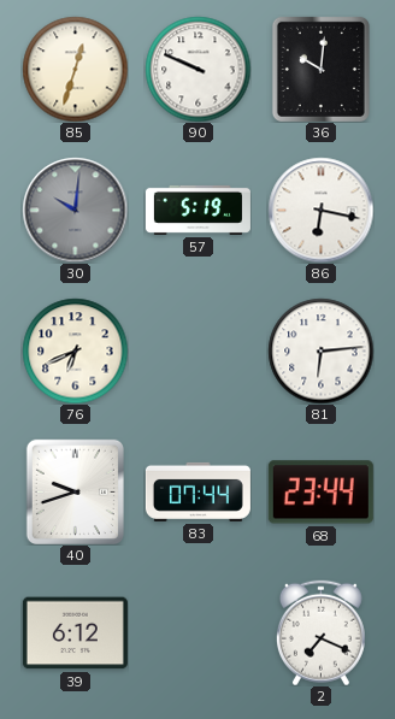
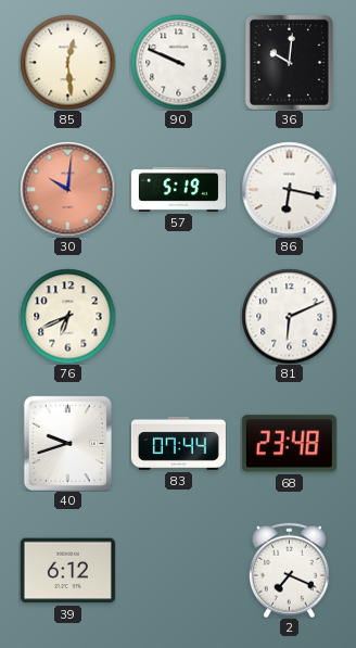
85: 12:33 -> 12:29
30 dial: grey -> salmon
81: 6:14 -> 6:11
68: 23:44 -> 23:48
